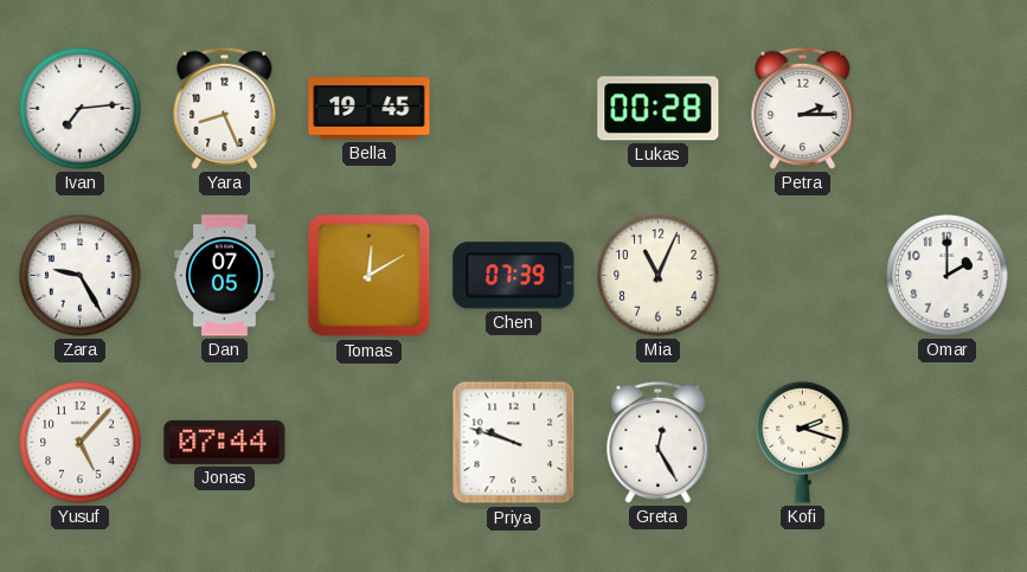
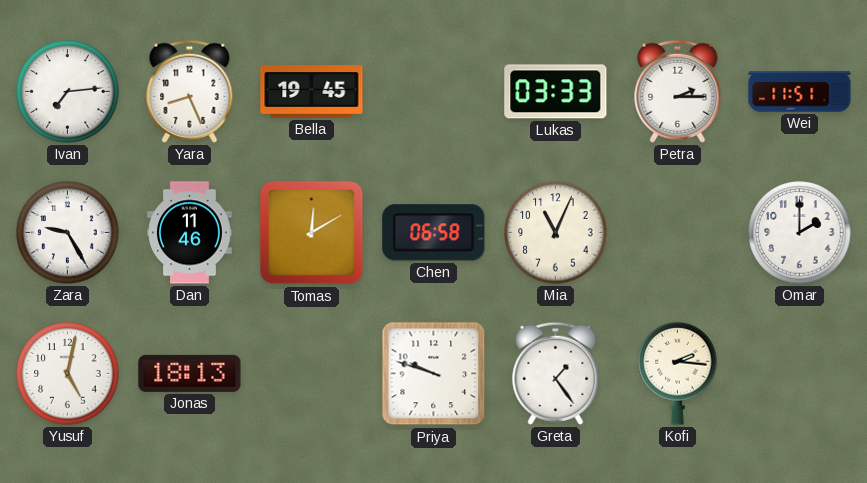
Lukas: 00:28 -> 03:33
Wei: none -> 11:51
Dan: 07:05 -> 11:46
Chen: 07:39 -> 06:58
Yusuf: 5:07 -> 5:02
Jonas: 07:44 -> 18:13
Greta: 12:25 -> 1:24
Kofi: 2:18 -> 2:16
